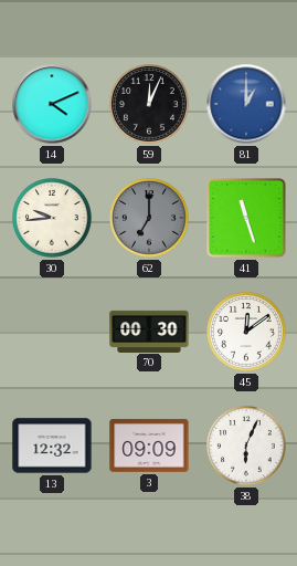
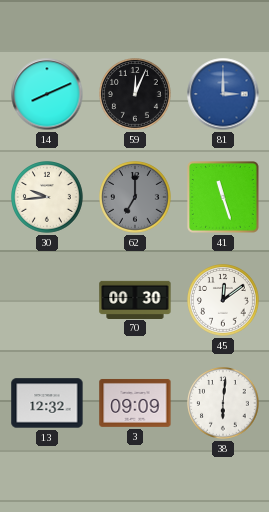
14: 4:11 -> 8:11
81: 1:00 -> 3:00
38: 6:04 -> 6:01
